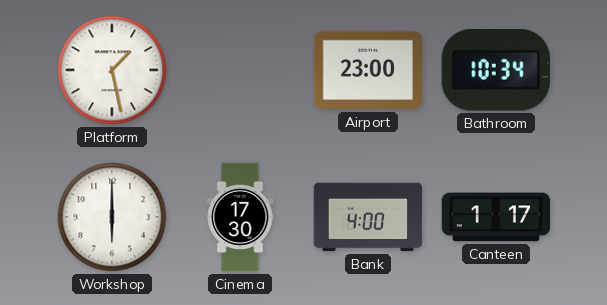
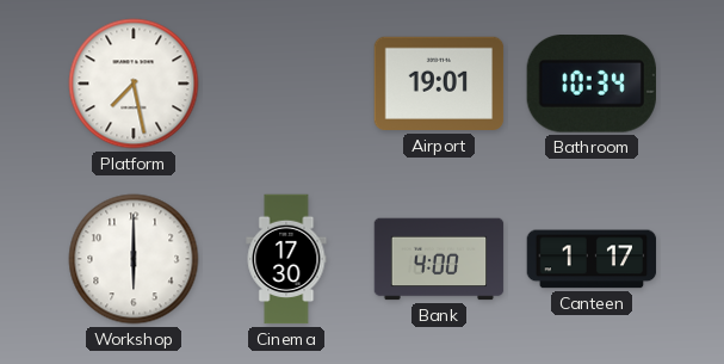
Platform: 1:28 -> 7:28
Airport: 23:00 -> 19:01
